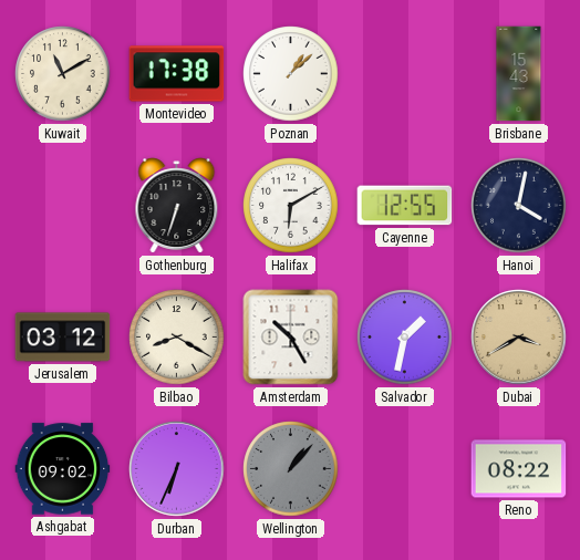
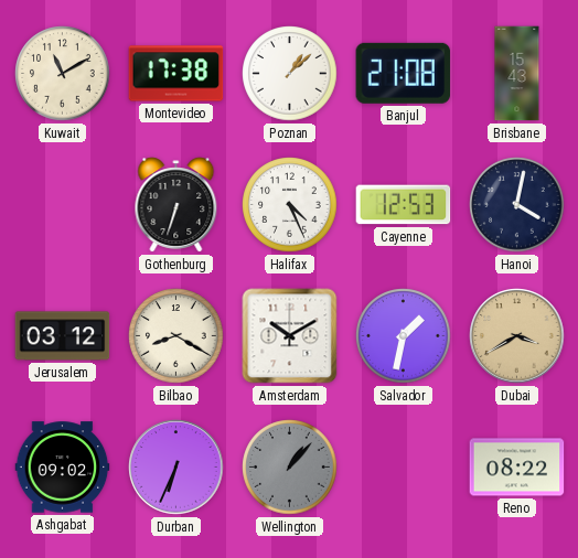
Banjul: none -> 21:08
Halifax: 6:10 -> 4:26
Cayenne: 12:55 -> 12:53
Amsterdam: 10:25 -> 10:10
